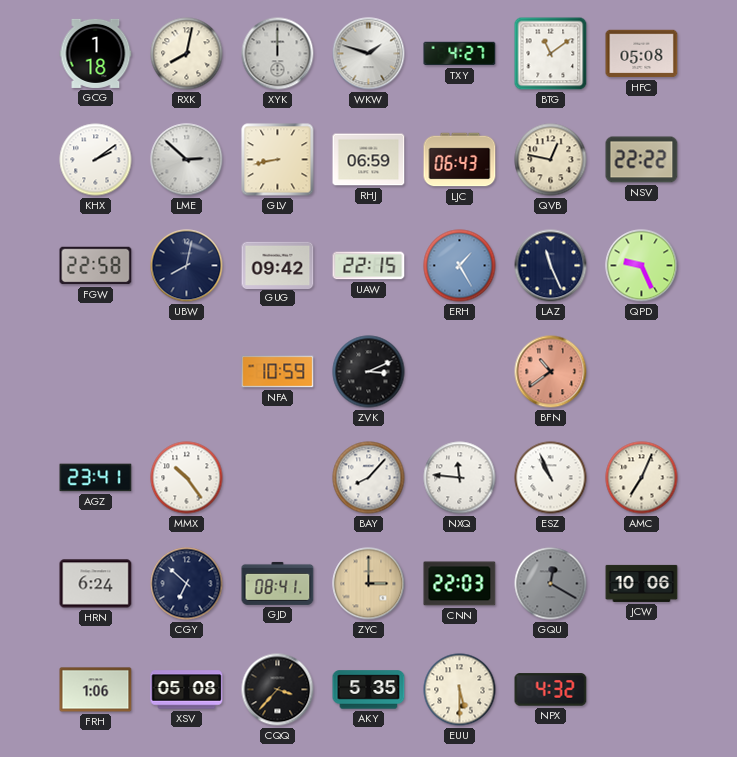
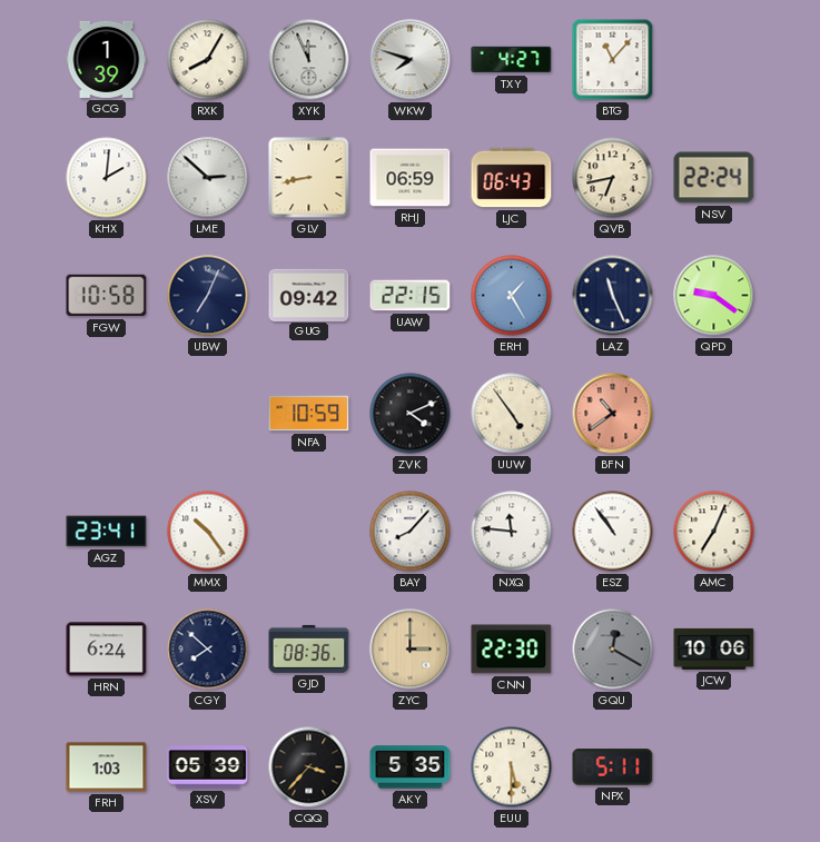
GCG: 1:18 -> 1:39
RXK: 8:02 -> 8:05
XYK: 12:00 -> 11:56
WKW: 1:48 -> 7:48
BTG: 11:09 -> 11:07
HFC: 05:08 -> none
KHX: 2:09 -> 2:01
QVB: 12:47 -> 6:43
NSV: 22:22 -> 22:24
FGW: 22:58 -> 10:58
UBW: 8:02 -> 7:04
QPD: 9:26 -> 9:21
ZVK: 3:11 -> 4:11
UUW: none -> 4:54
ESZ: 10:56 -> 10:54
CGY: 6:52 -> 7:52
GJD: 08:41 -> 08:36
CNN: 22:03 -> 22:30
FRH: 1:06 -> 1:03
XSV: 05:08 -> 05:39
NPX: 4:32 -> 5:11
